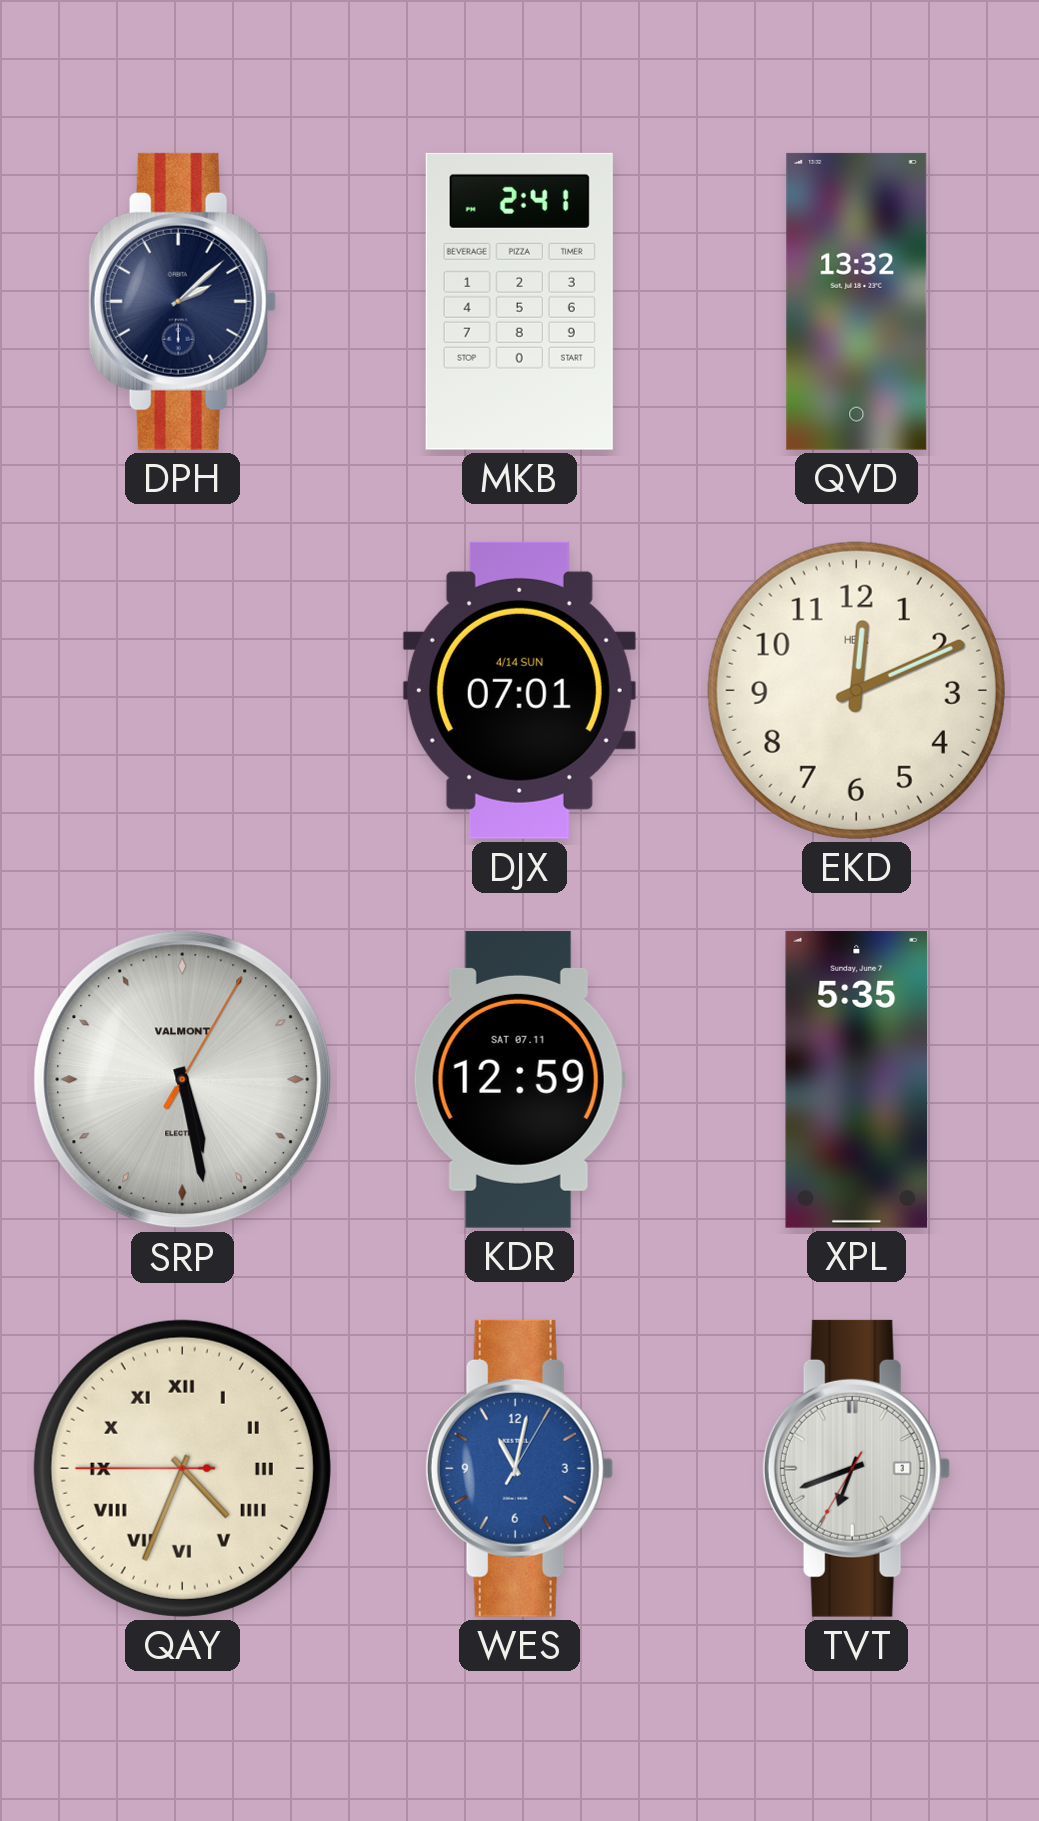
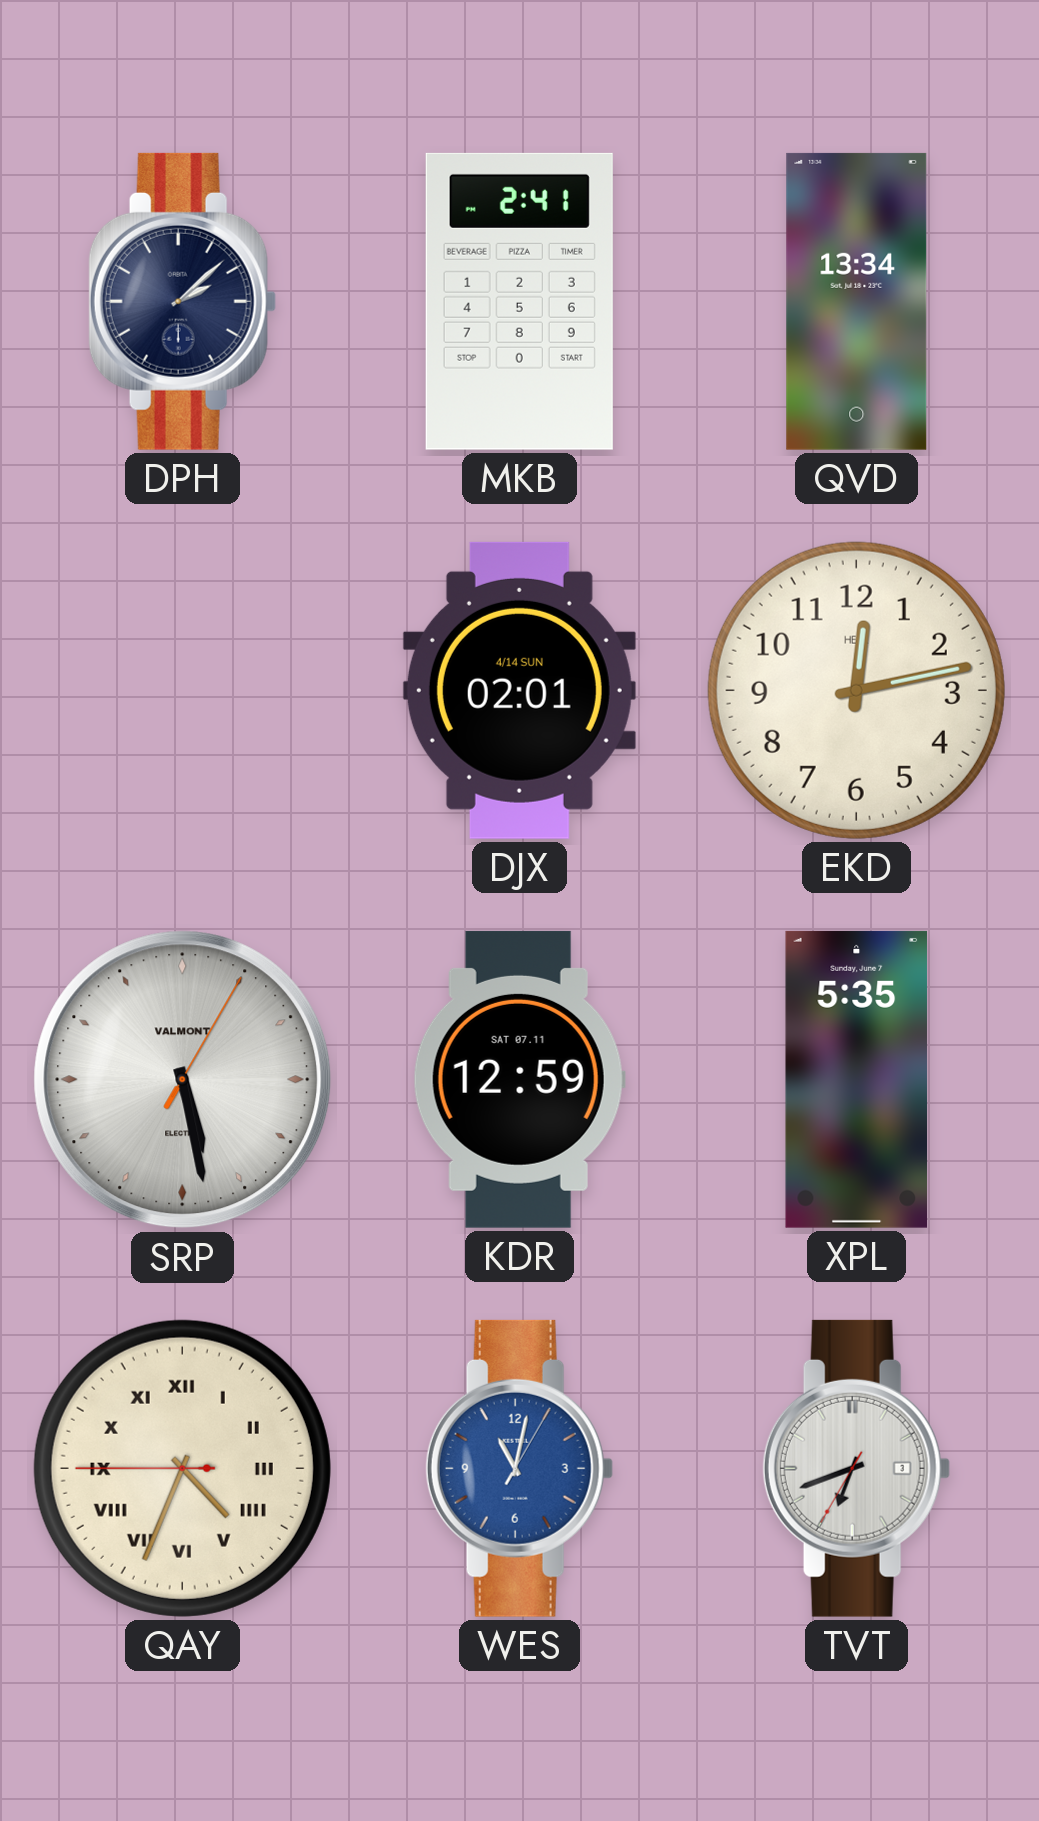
QVD: 13:32 -> 13:34
DJX: 07:01 -> 02:01
EKD: 12:11 -> 12:13
